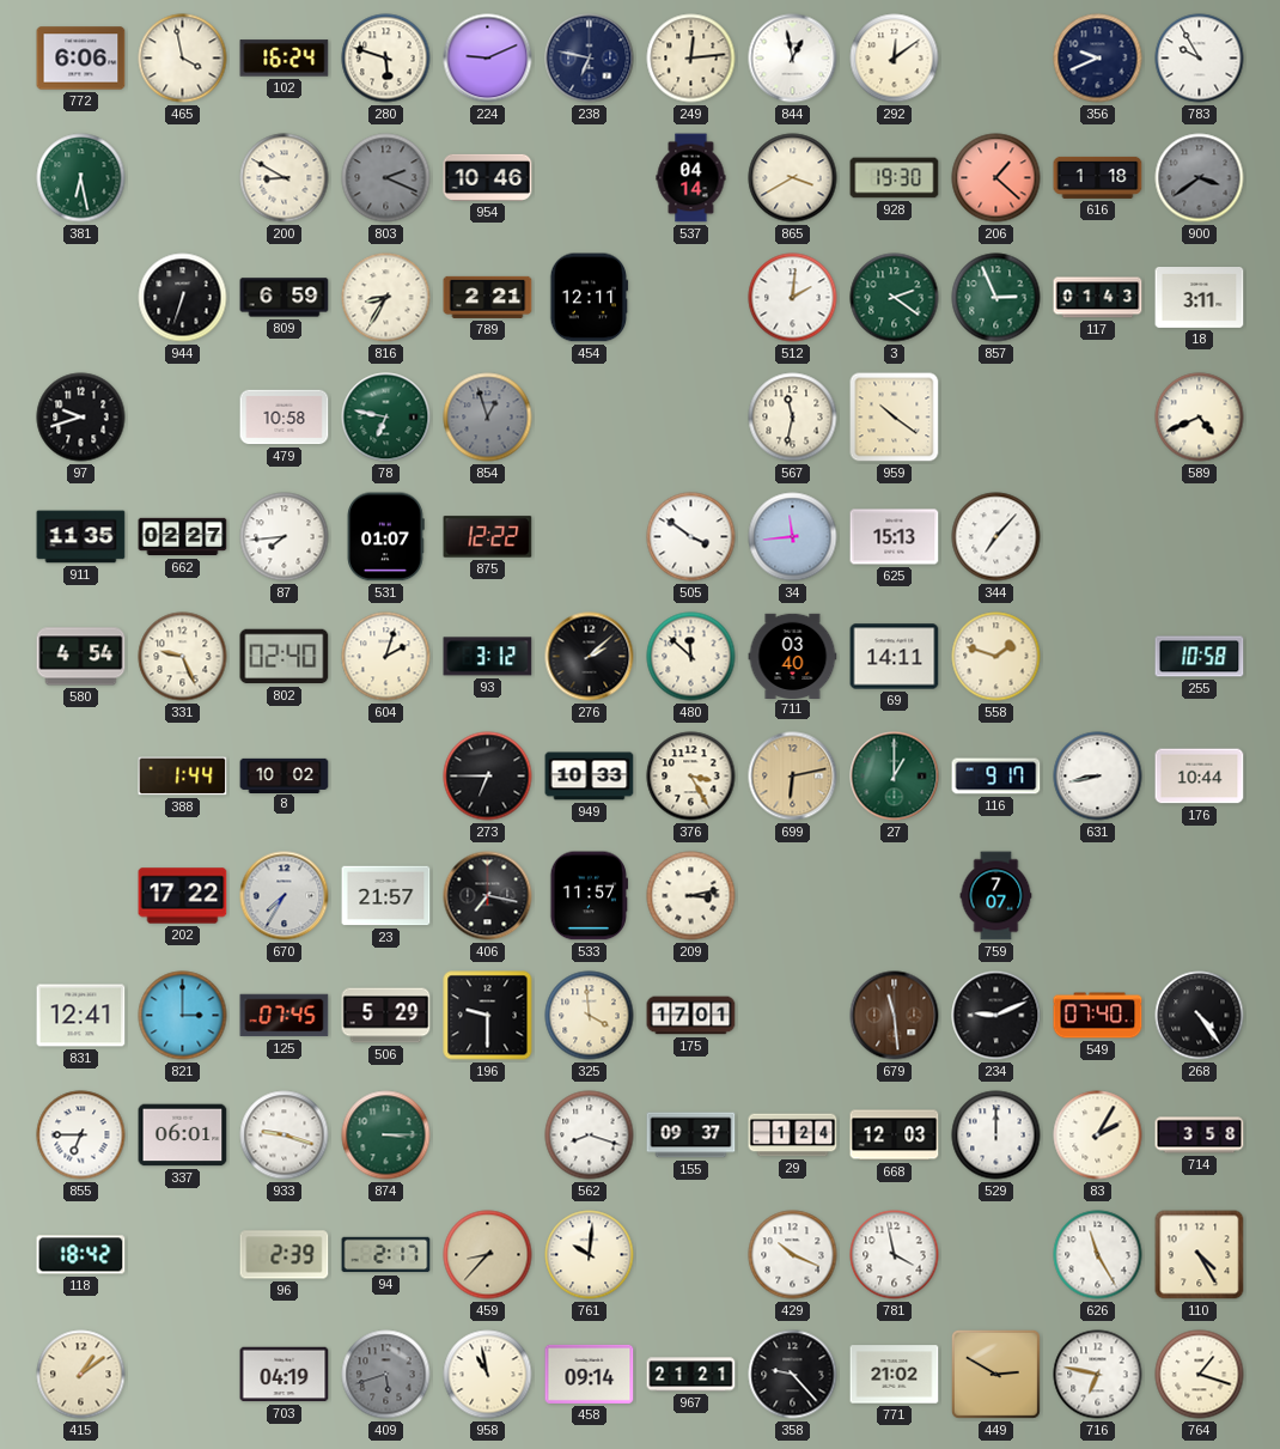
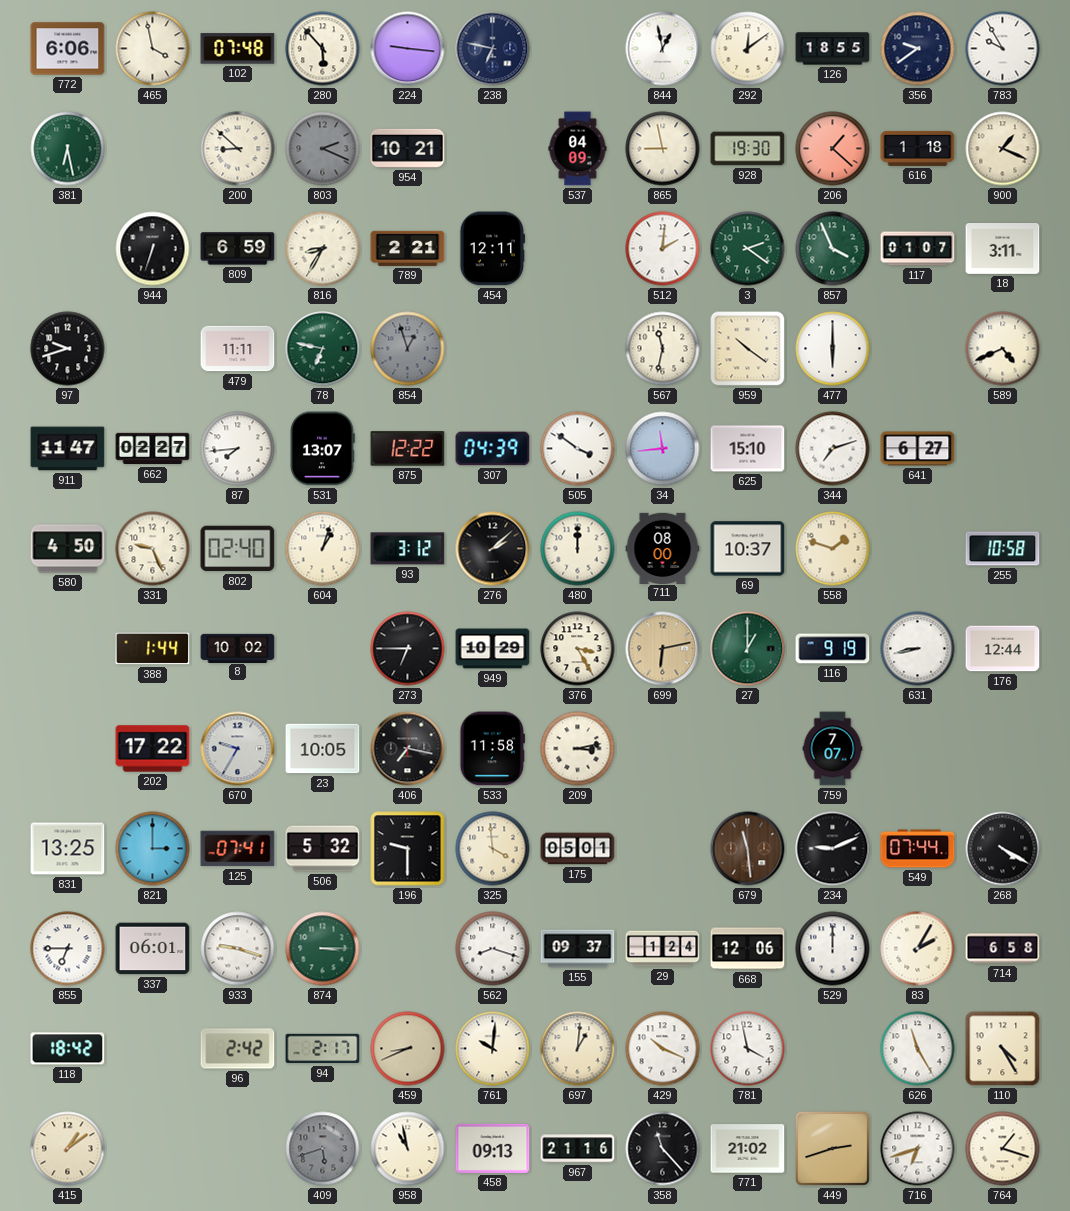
102: 16:24 -> 07:48
280: 5:48 -> 5:53
224: 9:11 -> 9:16
249: 12:14 -> none
126: none -> 18:55
356: 9:41 -> 9:39
200: 8:50 -> 8:52
954: 10:46 -> 10:21
537: 04:14 -> 04:09
865: 3:40 -> 8:58
900: 3:39 -> 1:19
900 dial: grey -> cream
857: 2:56 -> 3:56
117: 01:43 -> 01:07
479: 10:58 -> 11:11
477: none -> 6:00
911: 11:35 -> 11:47
531: 01:07 -> 13:07
307: none -> 04:39
625: 15:13 -> 15:10
344: 7:07 -> 7:12
641: none -> 6:27
580: 4:54 -> 4:50
604: 2:03 -> 1:03
480: 11:52 -> 12:00
711: 03:40 -> 08:00
69: 14:11 -> 10:37
949: 10:33 -> 10:29
116: 9:17 -> 9:19
176: 10:44 -> 12:44
670: 7:35 -> 9:35
23: 21:57 -> 10:05
533: 11:57 -> 11:58
831: 12:41 -> 13:25
125: 07:45 -> 07:41
506: 5:29 -> 5:32
175: 17:01 -> 05:01
549: 07:40 -> 07:44
268: 4:24 -> 4:20
668: 12:03 -> 12:06
714: 3:58 -> 6:58
96: 2:39 -> 2:42
459: 8:37 -> 8:41
697: none -> 1:01
703: 04:19 -> none
458: 09:14 -> 09:13
967: 21:21 -> 21:16
358: 9:23 -> 11:23
449: 2:50 -> 2:42
716: 6:47 -> 6:42
